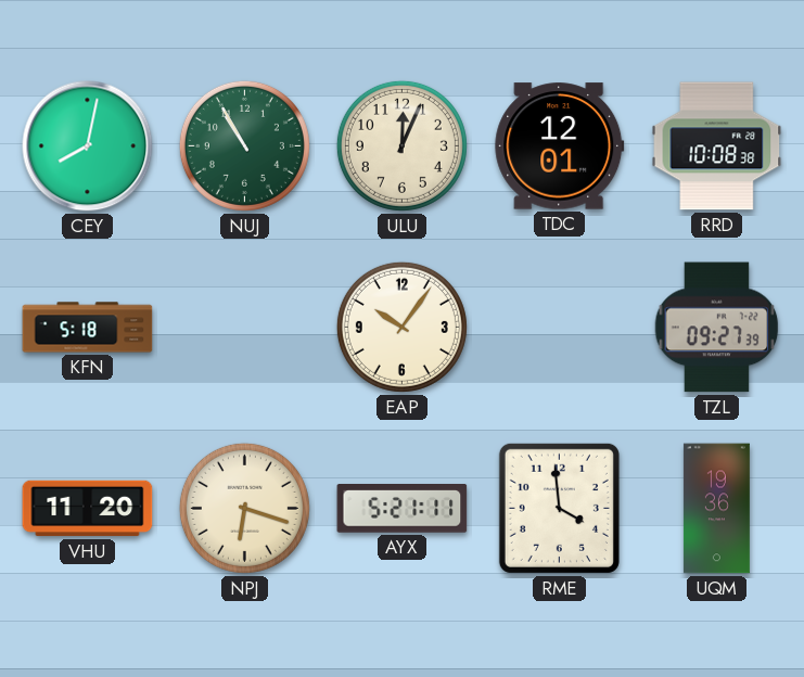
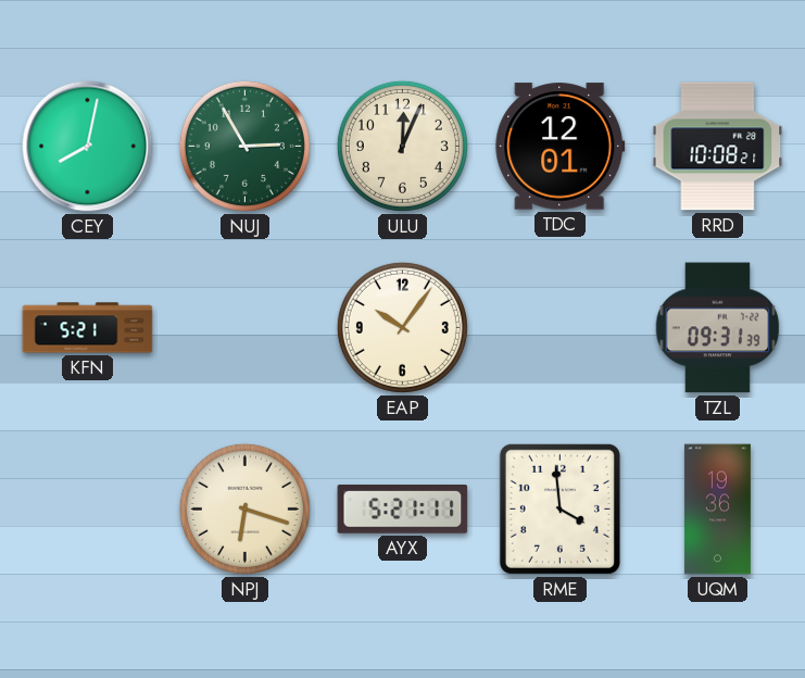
NUJ: 10:55 -> 2:55
RRD: 10:08:38 -> 10:08:21
KFN: 5:18 -> 5:21
TZL: 09:27 -> 09:31
VHU: 11:20 -> none
